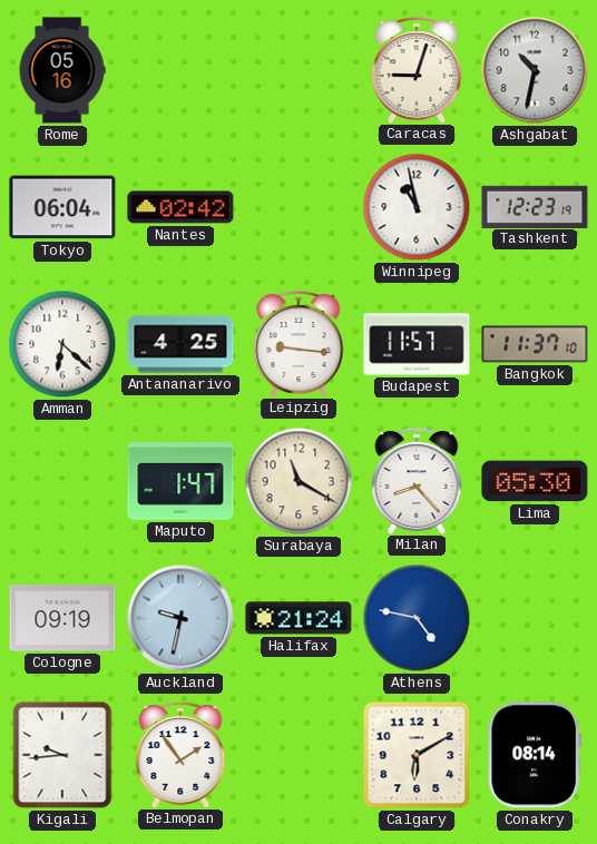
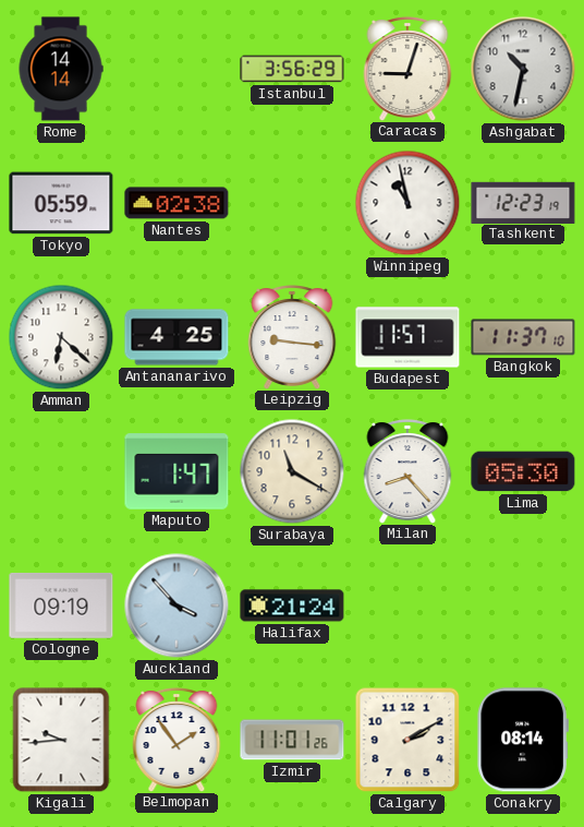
Rome: 05:16 -> 14:14
Istanbul: none -> 3:56
Tokyo: 06:04 -> 05:59
Nantes: 02:42 -> 02:38
Auckland: 9:32 -> 3:53
Athens: 4:47 -> none
Izmir: none -> 11:01
Calgary: 6:10 -> 2:10
